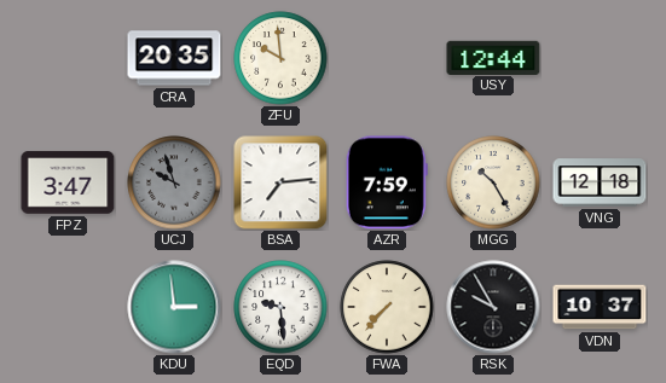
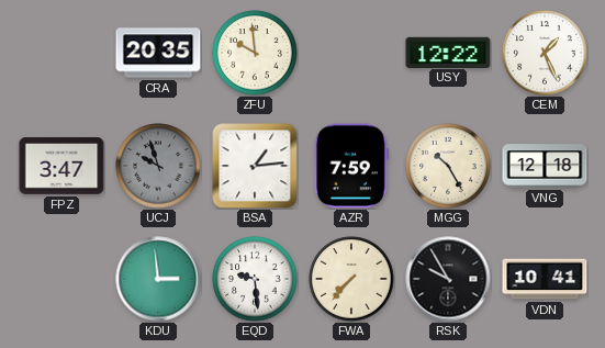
USY: 12:44 -> 12:22
CEM: none -> 1:26
BSA: 7:14 -> 1:14
VDN: 10:37 -> 10:41
